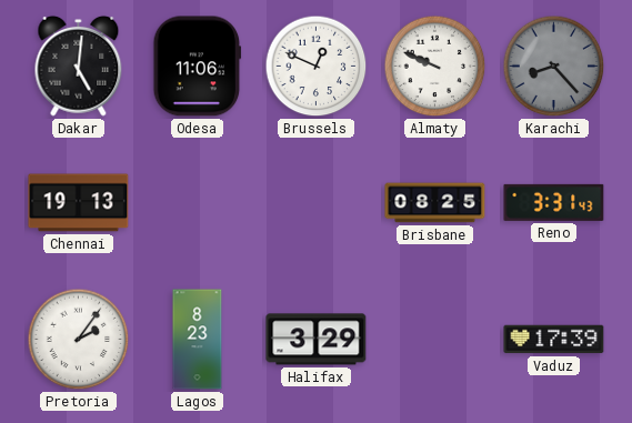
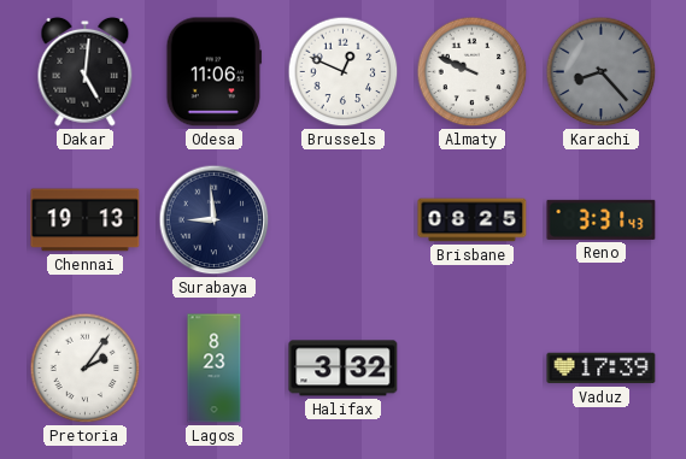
Surabaya: none -> 8:59
Halifax: 3:29 -> 3:32
